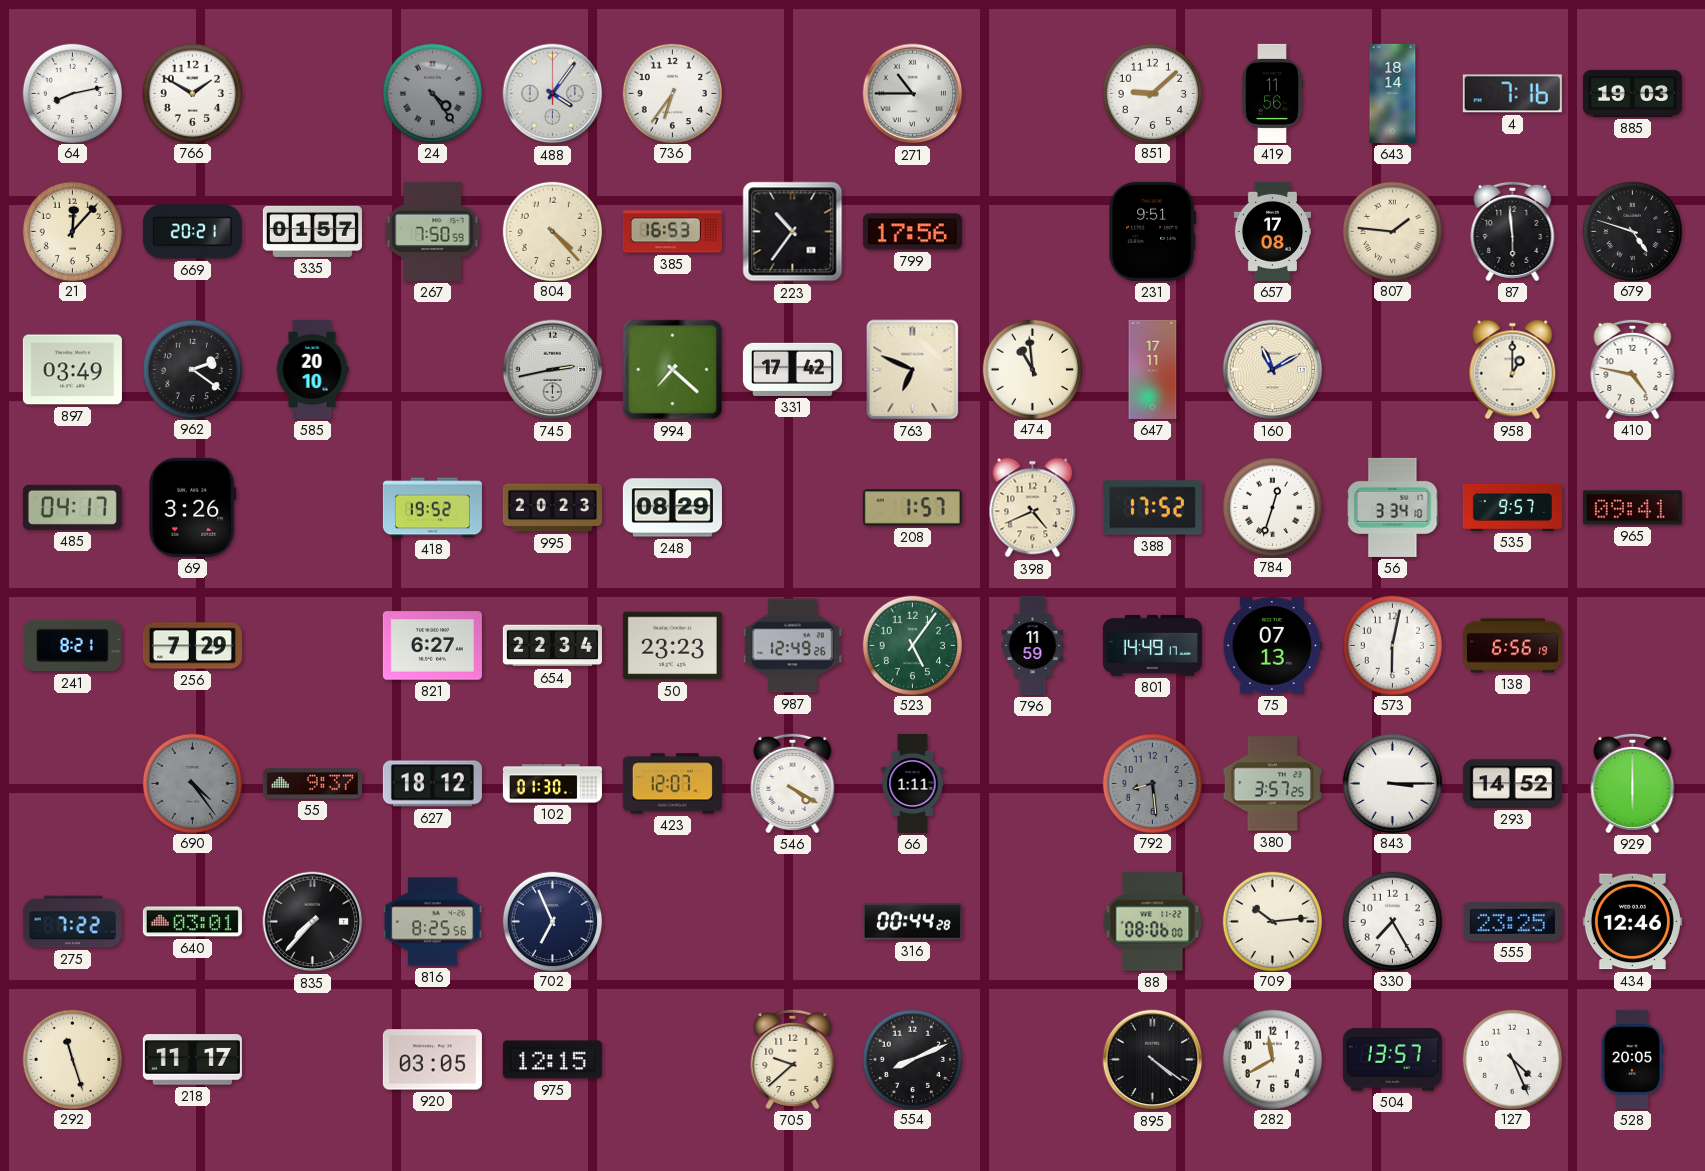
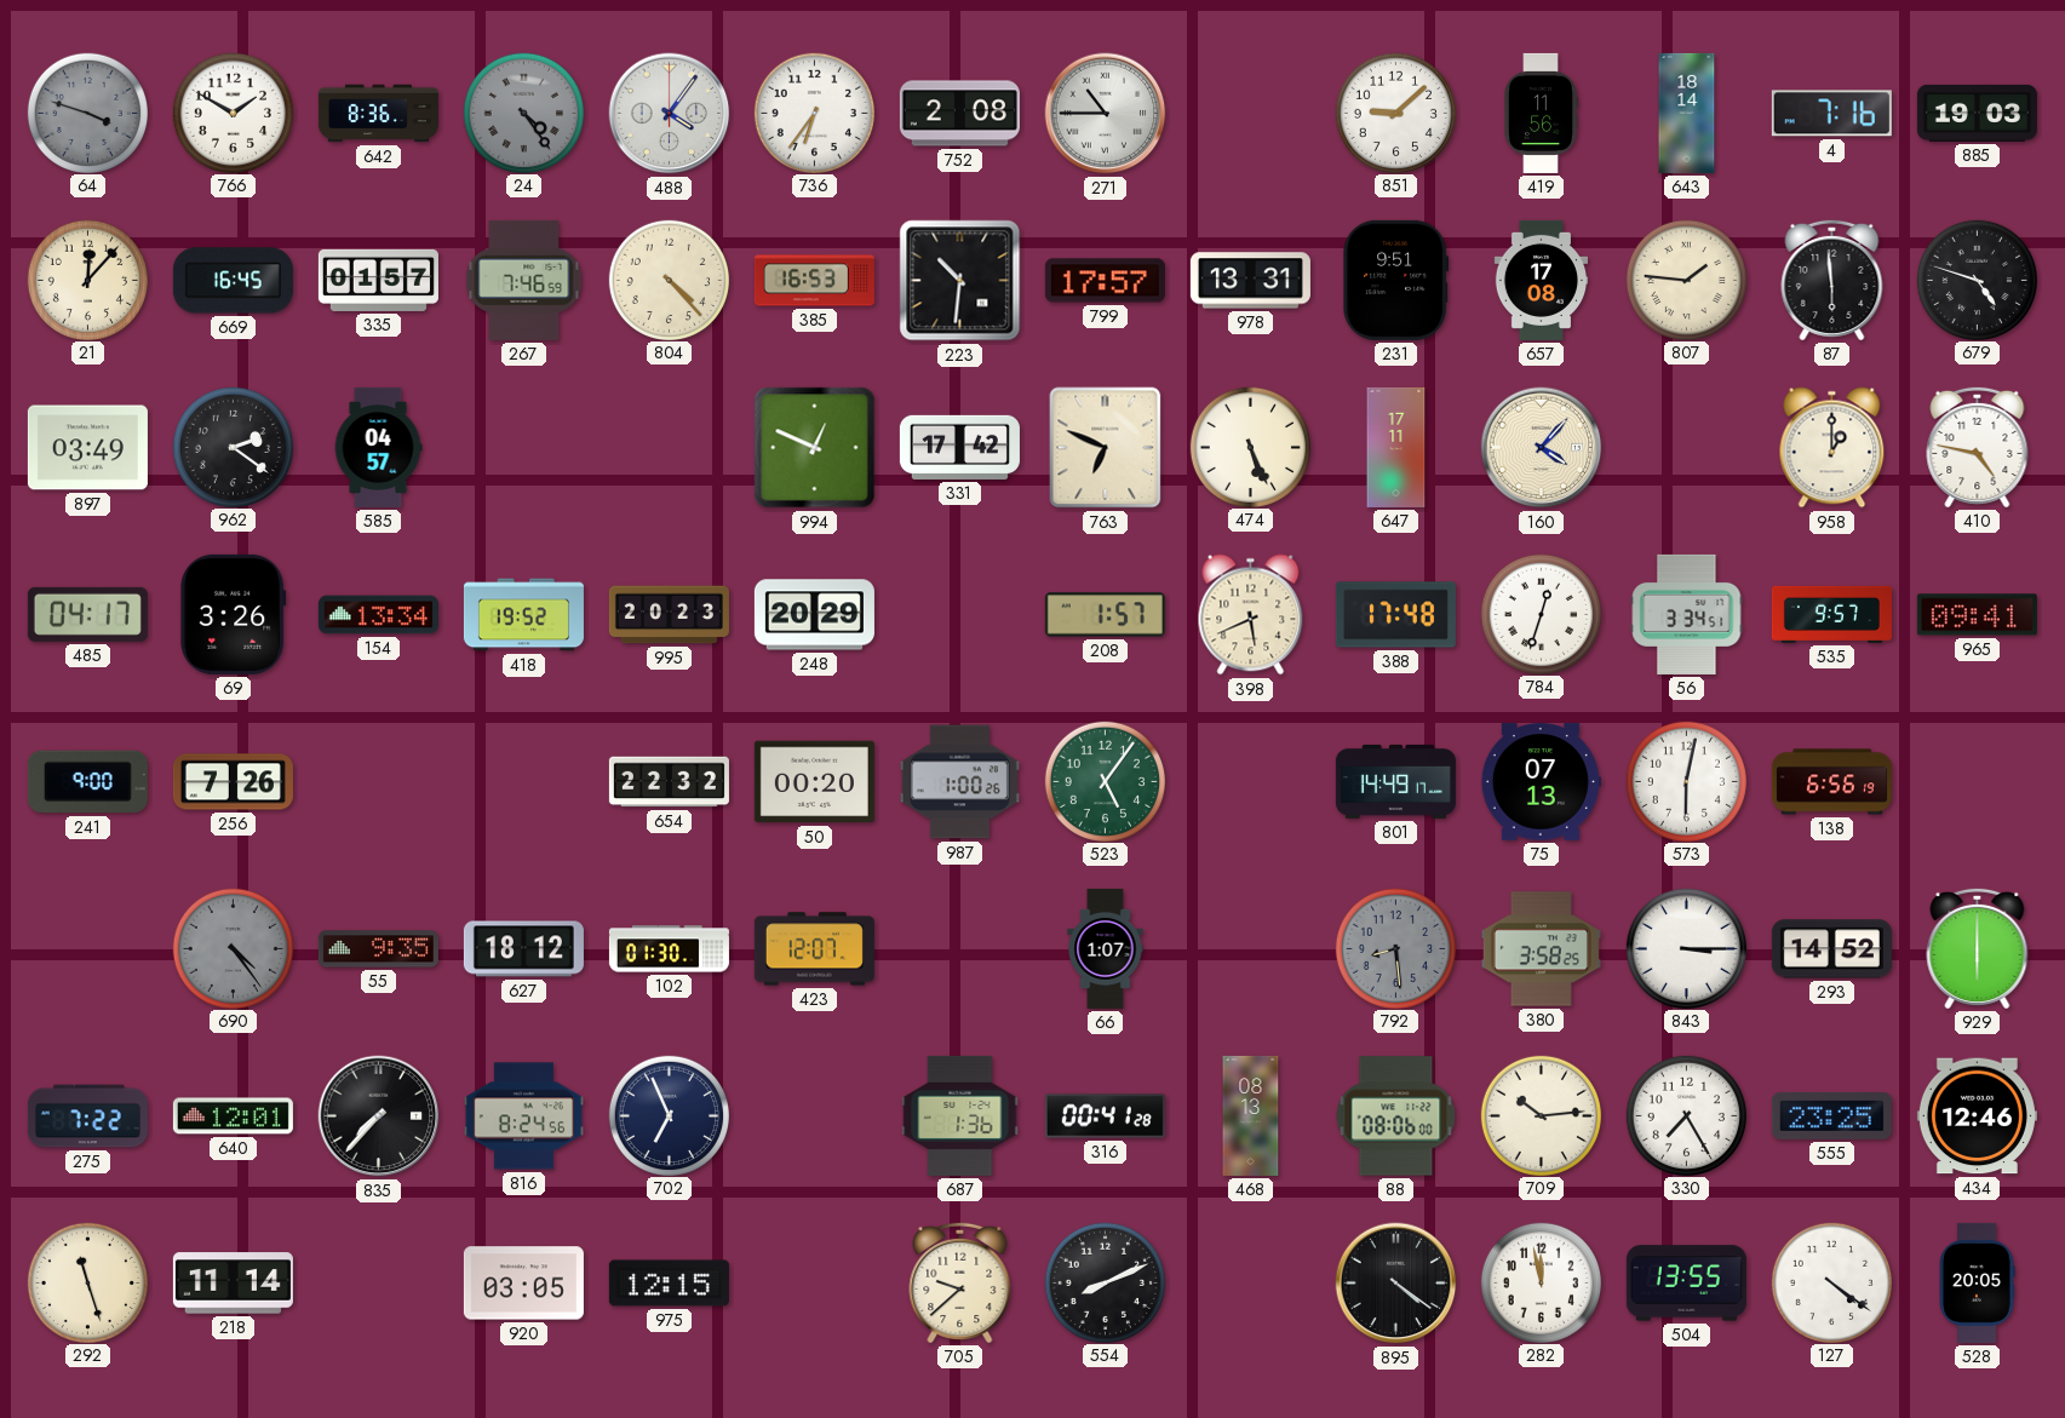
64: 8:13 -> 3:48
64 dial: white -> grey
642: none -> 8:36
752: none -> 2:08
669: 20:21 -> 16:45
267: 7:50 -> 7:46
223: 10:36 -> 10:31
799: 17:56 -> 17:57
978: none -> 13:31
585: 20:10 -> 04:57
745: 2:43 -> none
994: 7:22 -> 12:49
474: 10:59 -> 5:26
160: 11:10 -> 4:07
154: none -> 13:34
248: 08:29 -> 20:29
398: 4:41 -> 5:41
388: 17:52 -> 17:48
56: 3:34:10 -> 3:34:51
241: 8:21 -> 9:00
256: 7:29 -> 7:26
821: 6:27 -> none
654: 22:34 -> 22:32
50: 23:23 -> 00:20
987: 12:49 -> 1:00
796: 11:59 -> none
55: 9:37 -> 9:35
546: 4:20 -> none
66: 1:11 -> 1:07
380: 3:57 -> 3:58
640: 03:01 -> 12:01
816: 8:25 -> 8:24
687: none -> 1:36
316: 00:44 -> 00:41
468: none -> 08:13
218: 11:17 -> 11:14
282: 11:40 -> 11:58
504: 13:57 -> 13:55
127: 4:26 -> 4:21
